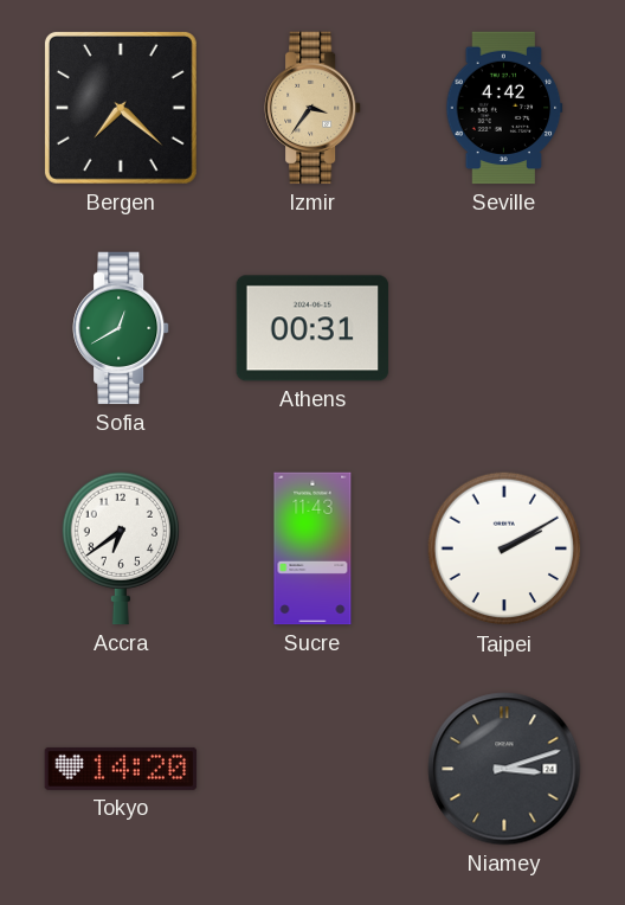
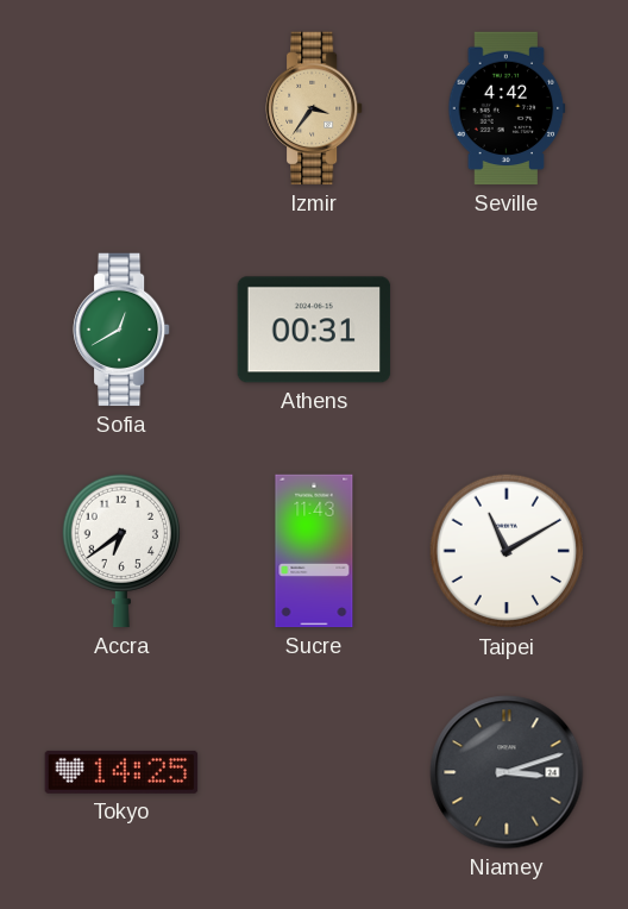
Bergen: 7:22 -> none
Taipei: 2:10 -> 11:10
Tokyo: 14:20 -> 14:25
